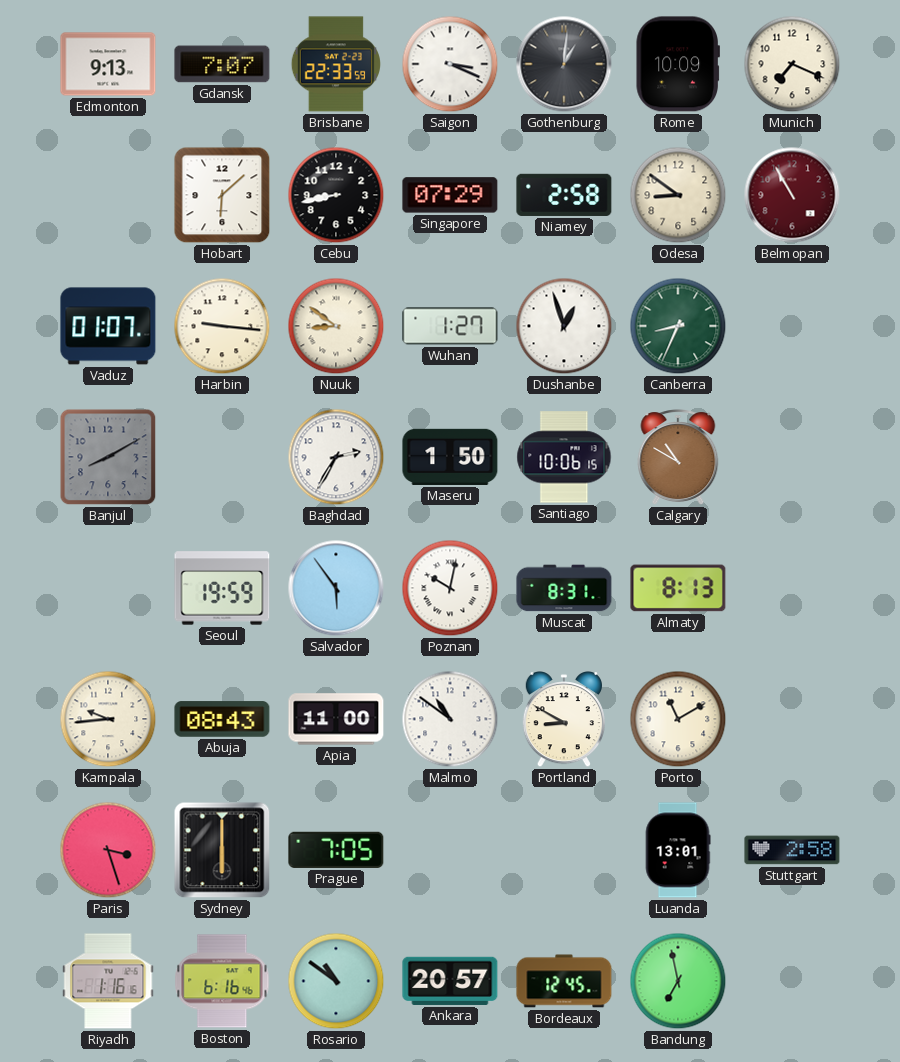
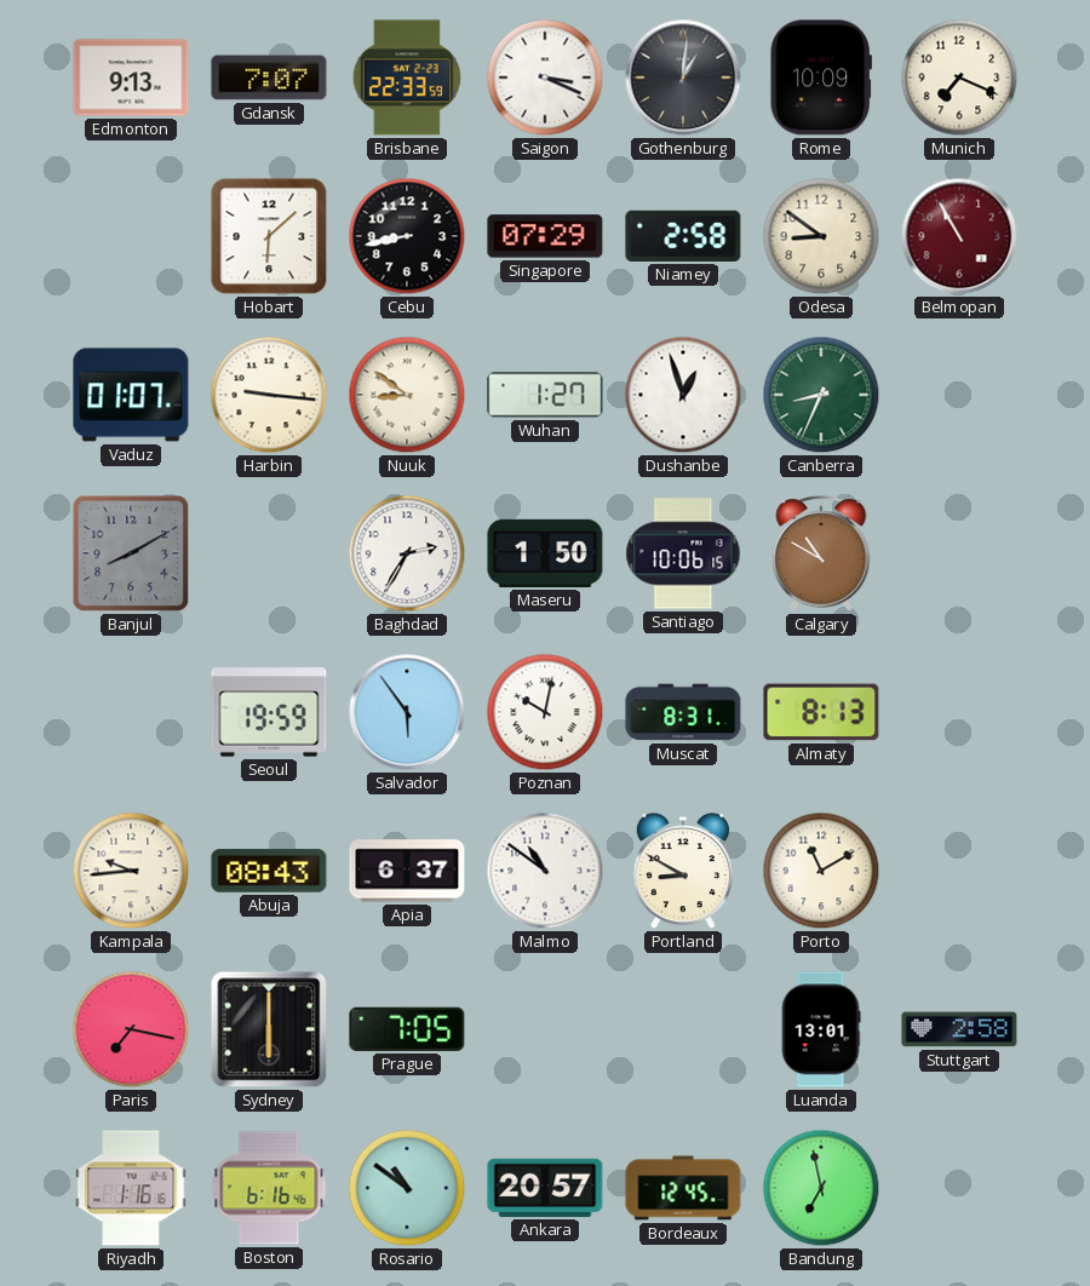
Apia: 11:00 -> 6:37
Paris: 3:27 -> 7:17
